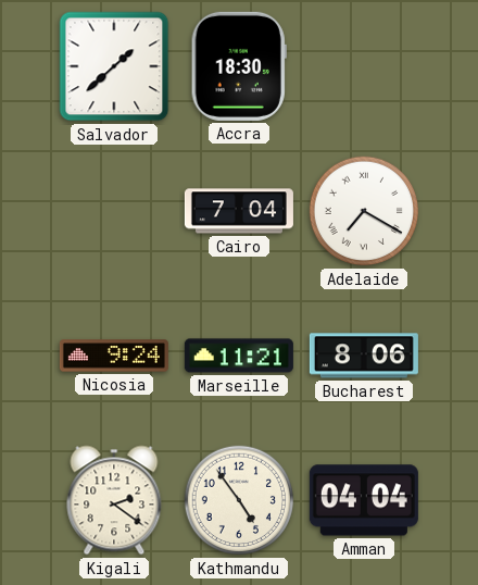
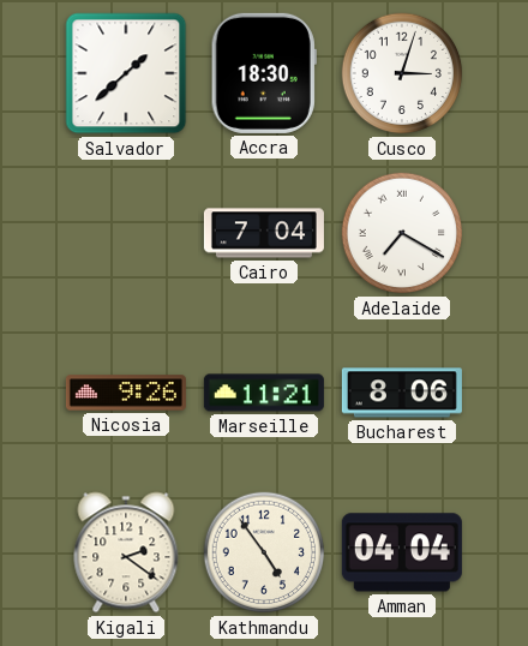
Cusco: none -> 3:03
Nicosia: 9:24 -> 9:26
